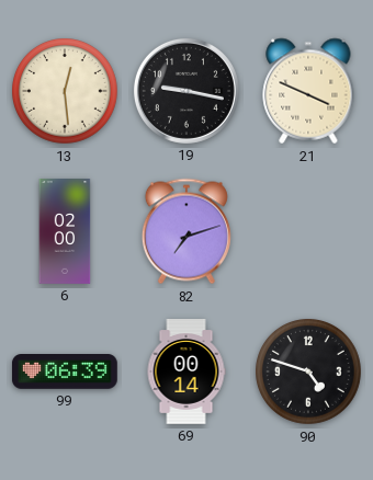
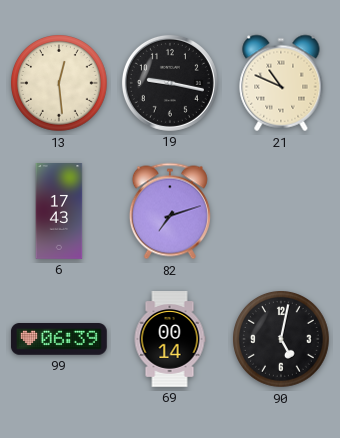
21: 3:49 -> 10:49
6: 02:00 -> 17:43
90: 4:48 -> 5:02
